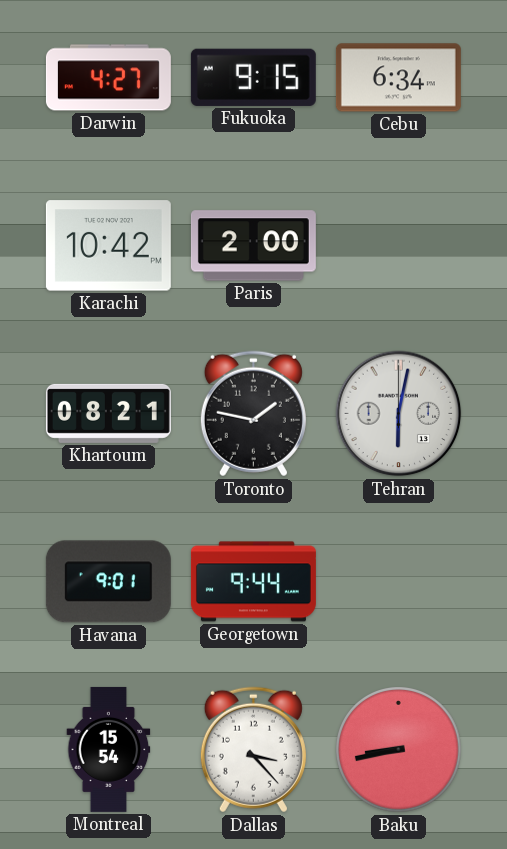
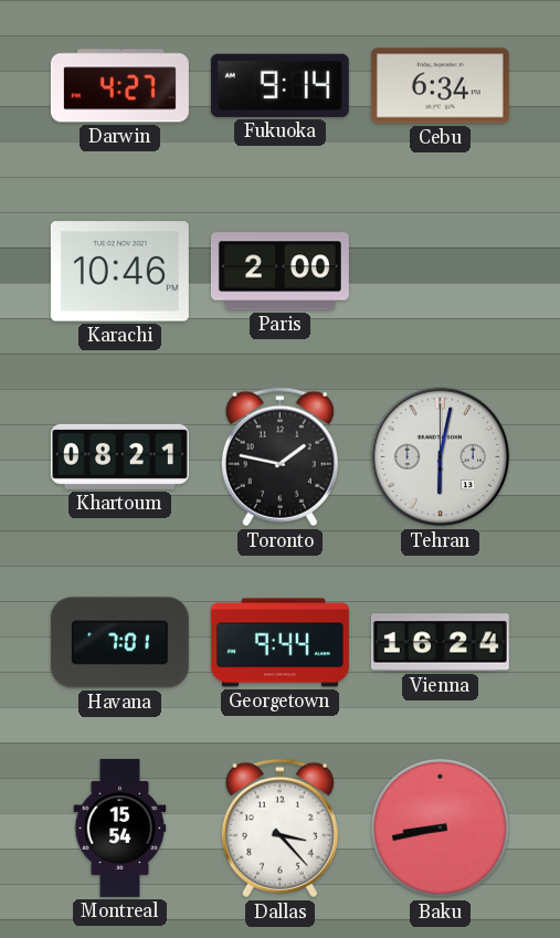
Fukuoka: 9:15 -> 9:14
Karachi: 10:42 -> 10:46
Havana: 9:01 -> 7:01
Vienna: none -> 16:24
